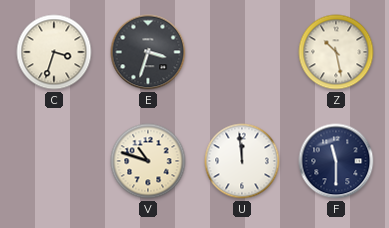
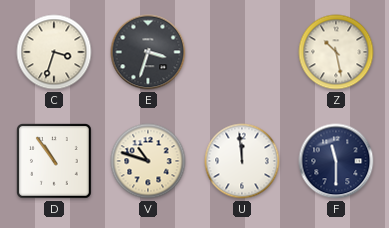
D: none -> 10:54
